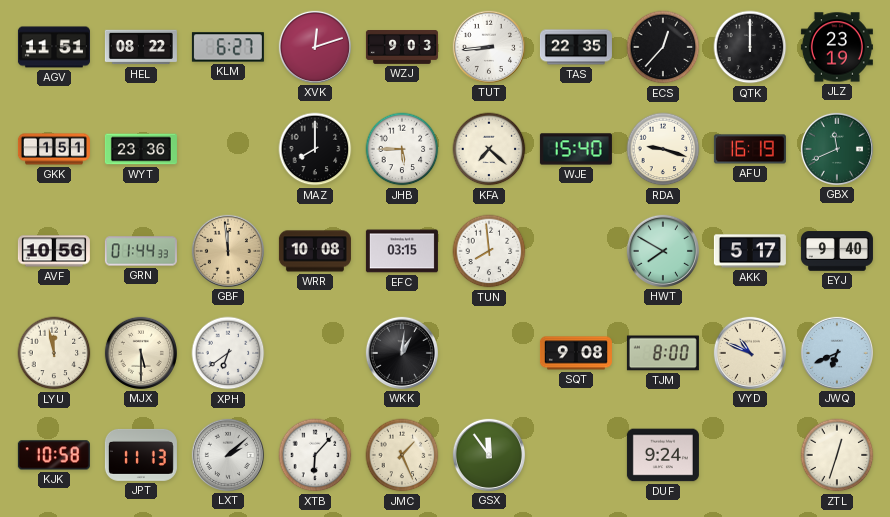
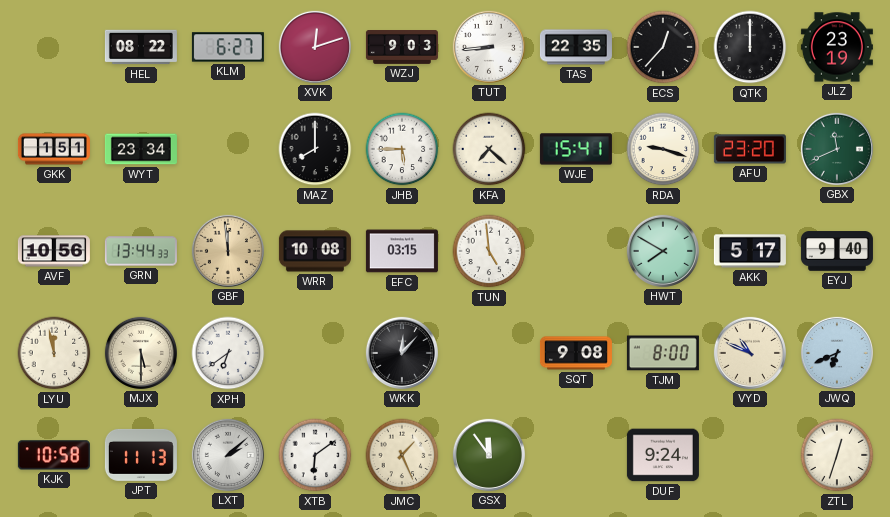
AGV: 11:51 -> none
WYT: 23:36 -> 23:34
WJE: 15:40 -> 15:41
AFU: 16:19 -> 23:20
GRN: 01:44 -> 13:44
TUN: 7:59 -> 4:59
WKK: 1:01 -> 12:07
XTB: 6:07 -> 6:09
